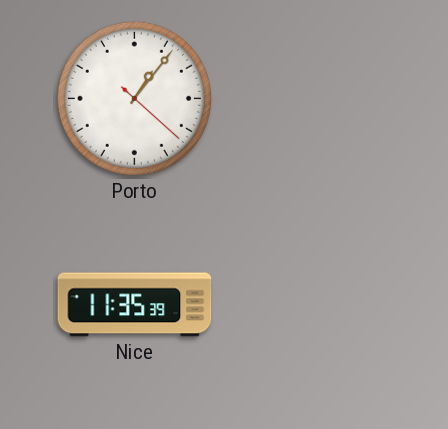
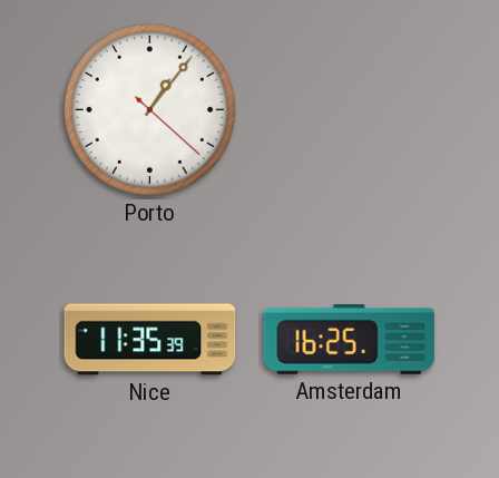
Amsterdam: none -> 16:25
